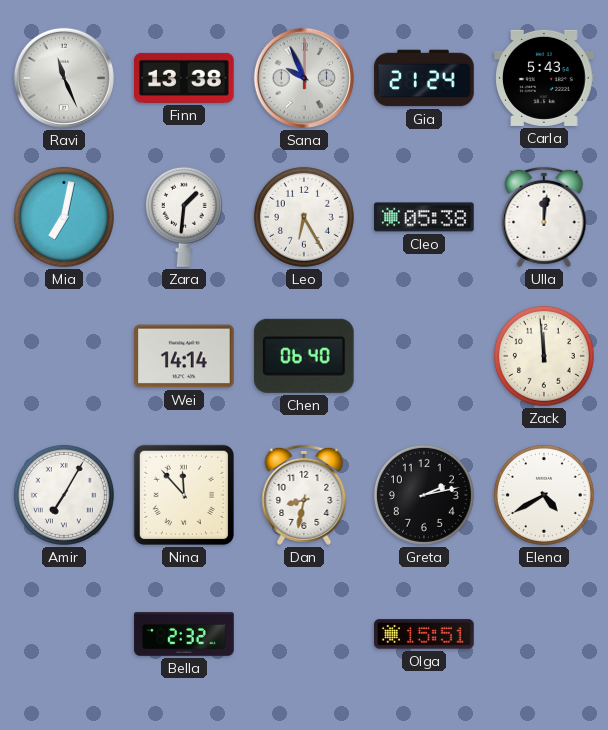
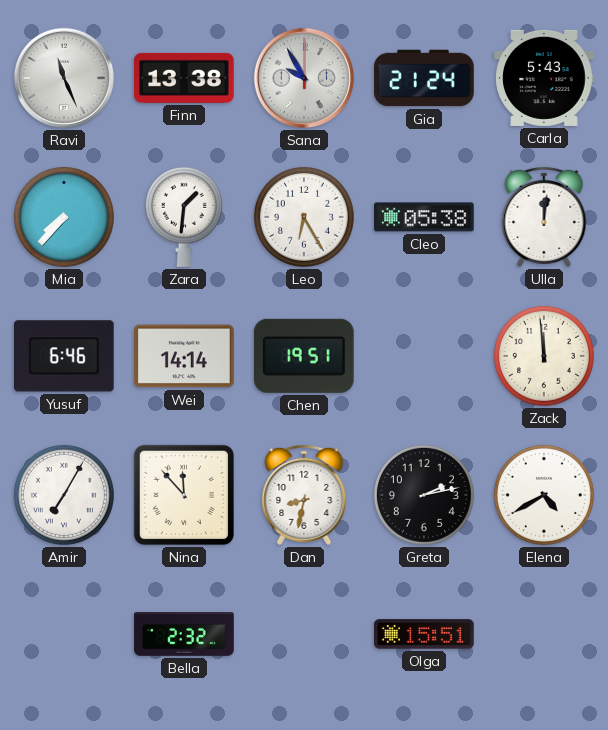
Sana: 9:56 -> 9:55
Mia: 7:02 -> 7:37
Yusuf: none -> 6:46
Chen: 06:40 -> 19:51
